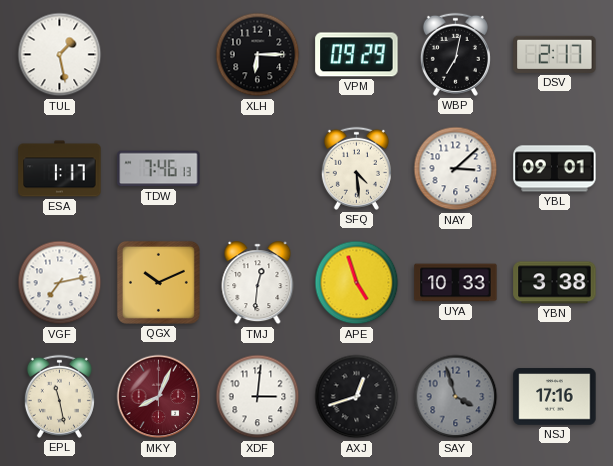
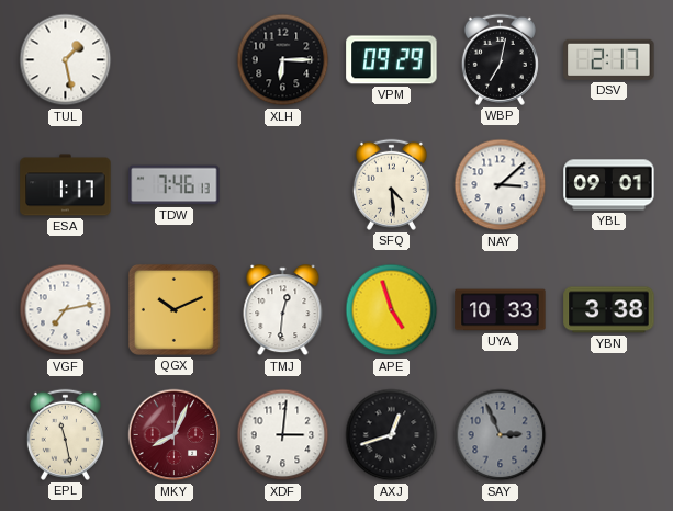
SAY: 3:57 -> 2:56
NSJ: 17:16 -> none
